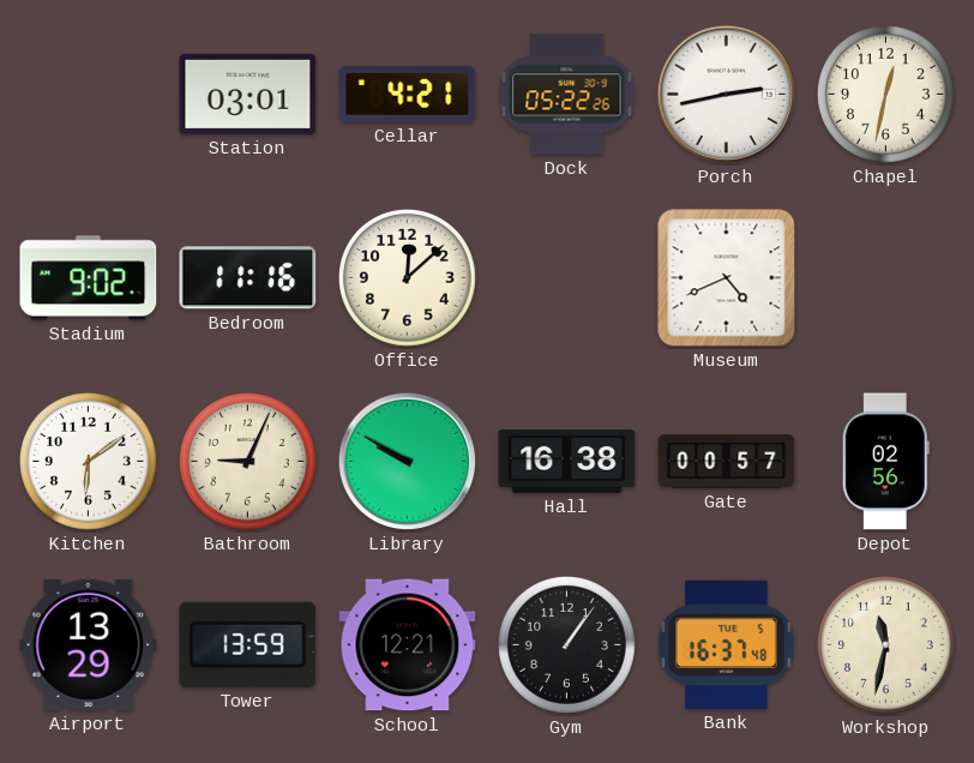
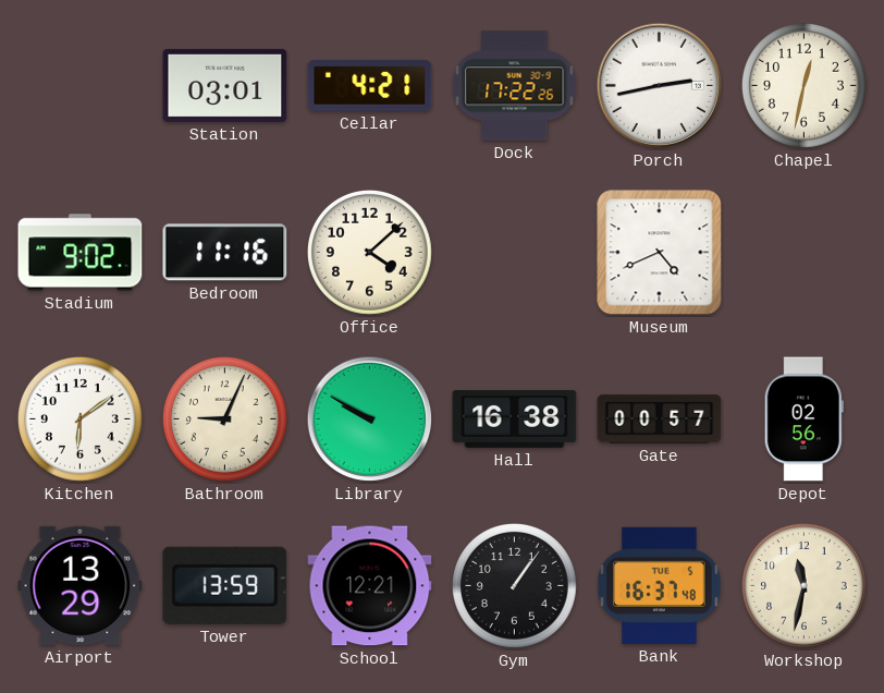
Dock: 05:22 -> 17:22
Office: 12:08 -> 4:08
